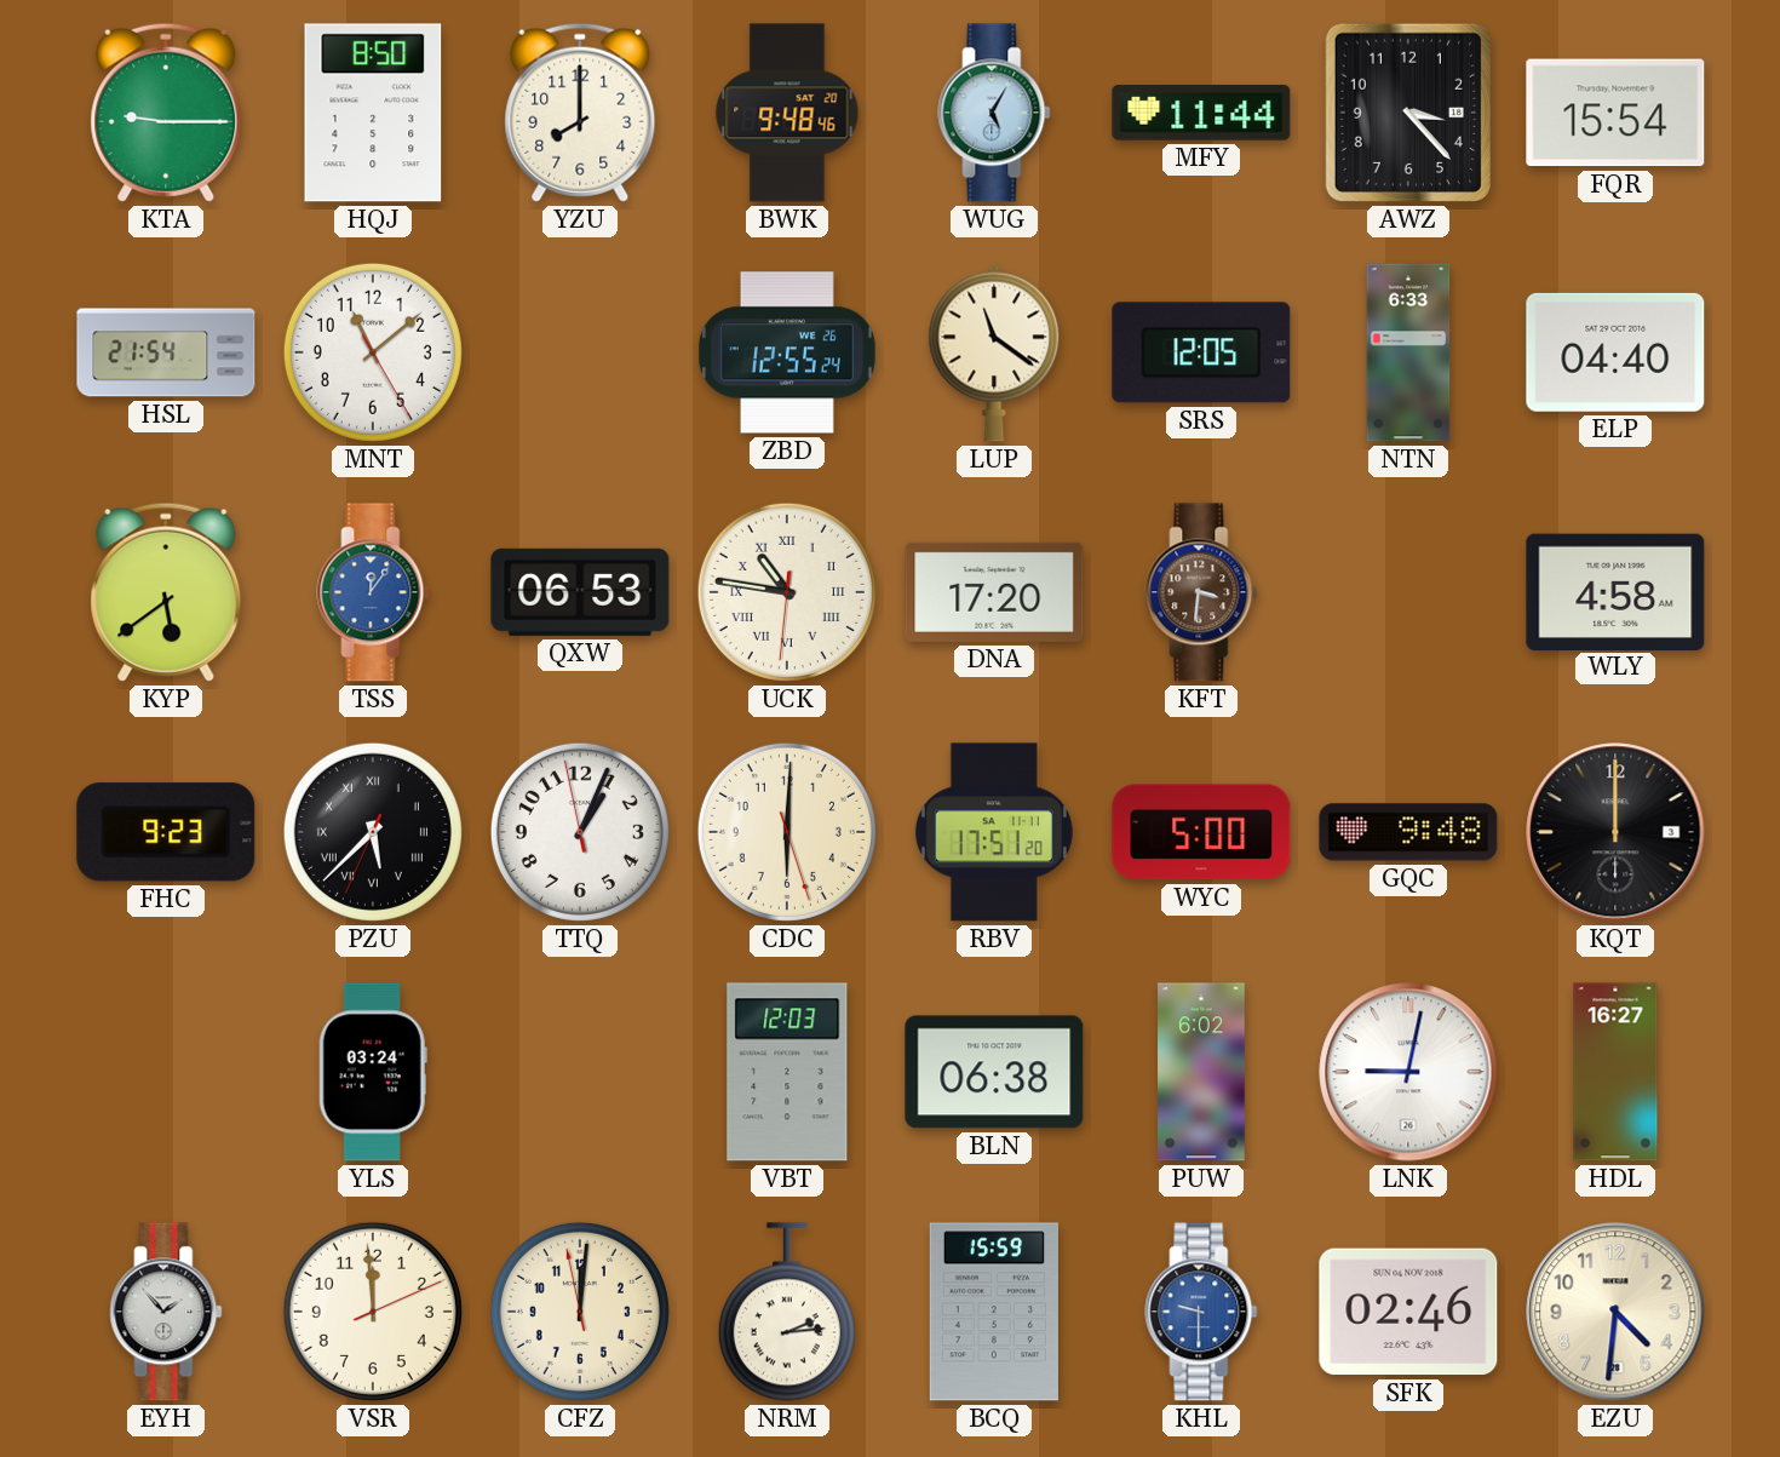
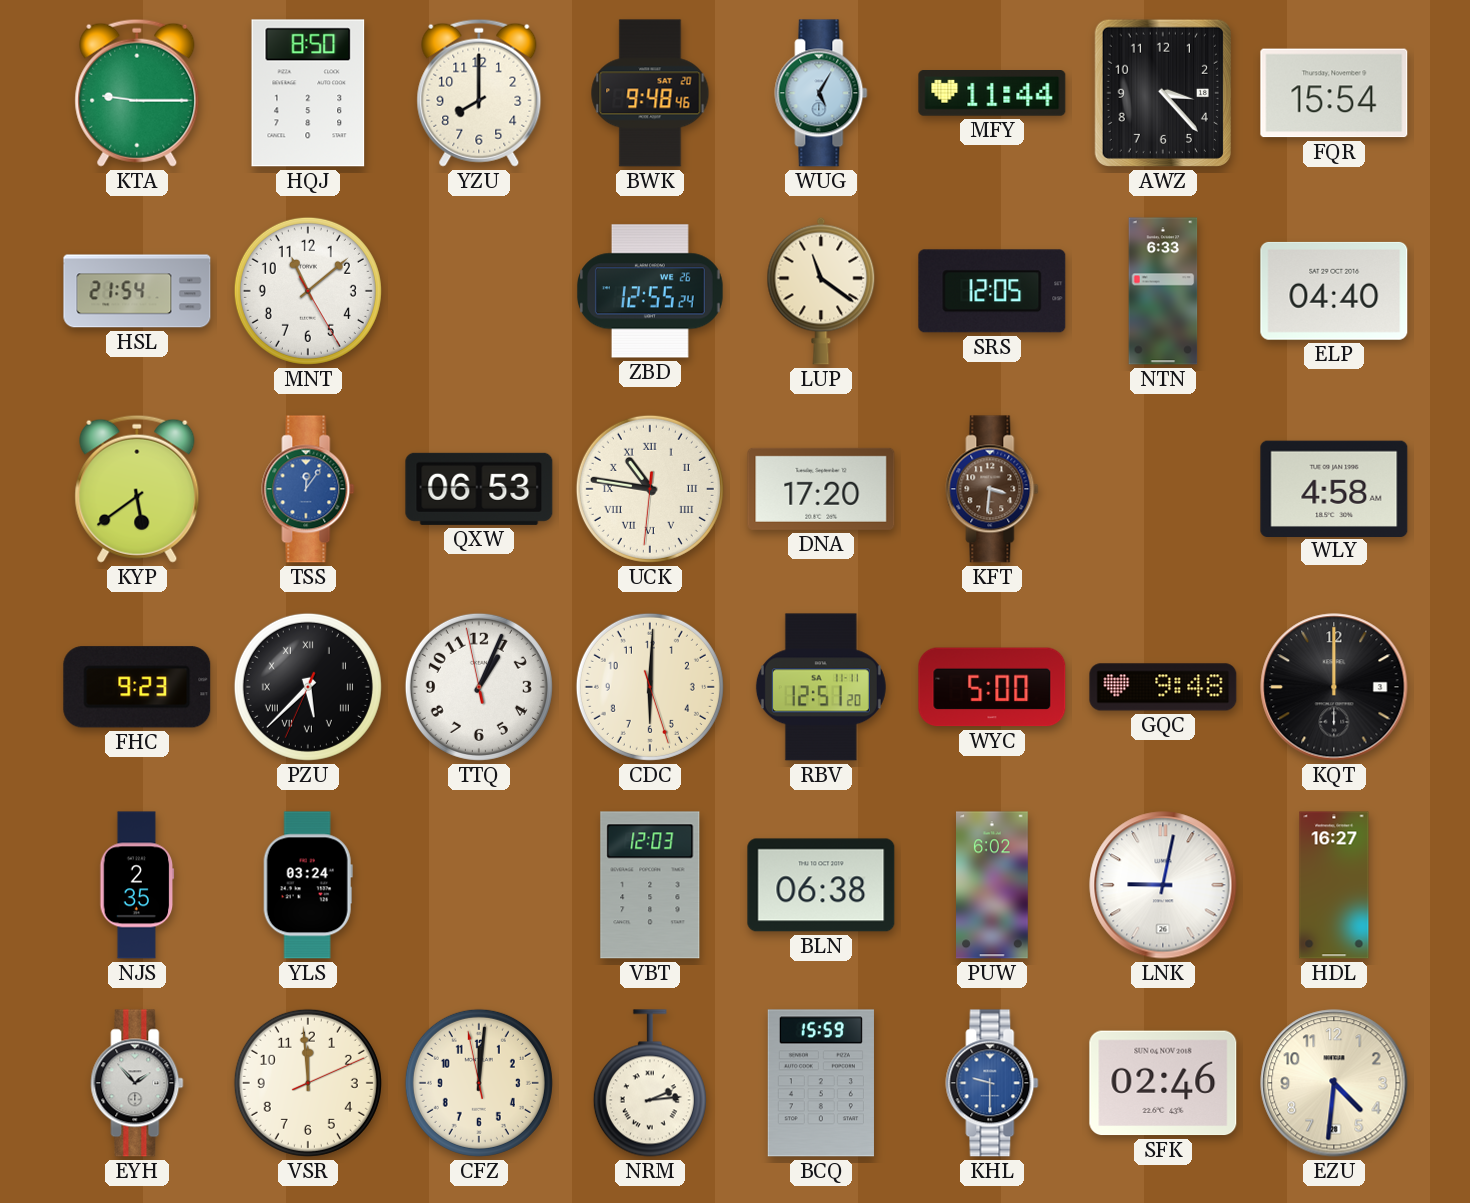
RBV: 17:51 -> 12:51
NJS: none -> 2:35
